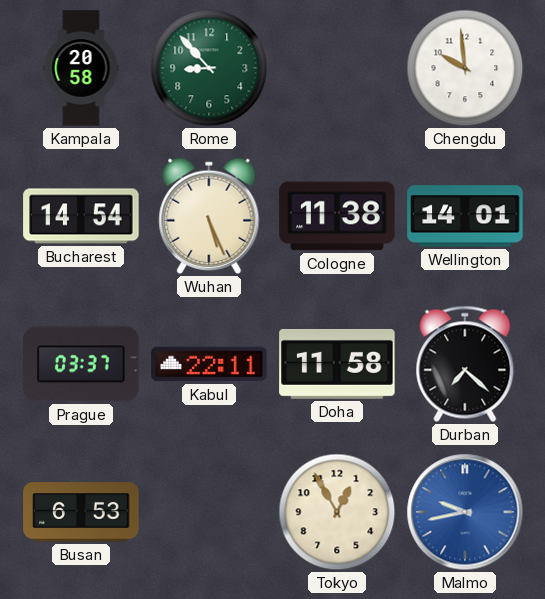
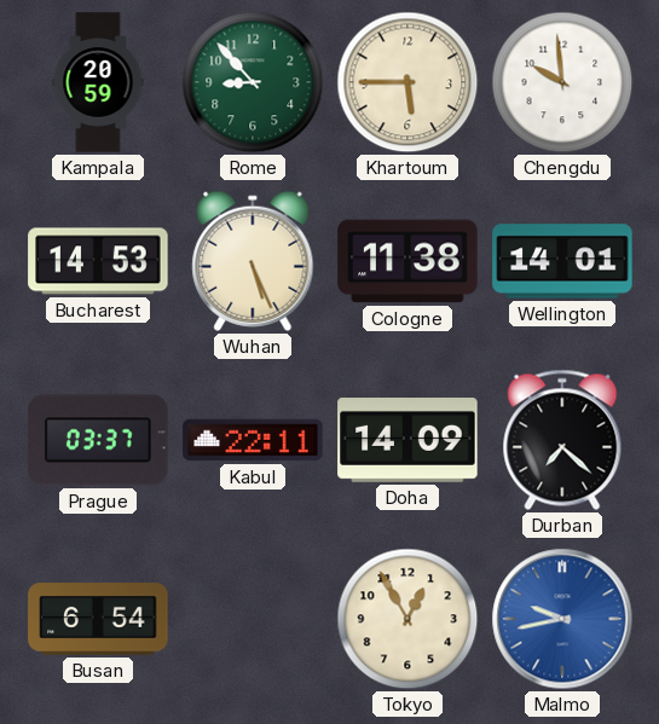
Kampala: 20:58 -> 20:59
Khartoum: none -> 5:45
Bucharest: 14:54 -> 14:53
Doha: 11:58 -> 14:09
Busan: 6:53 -> 6:54
